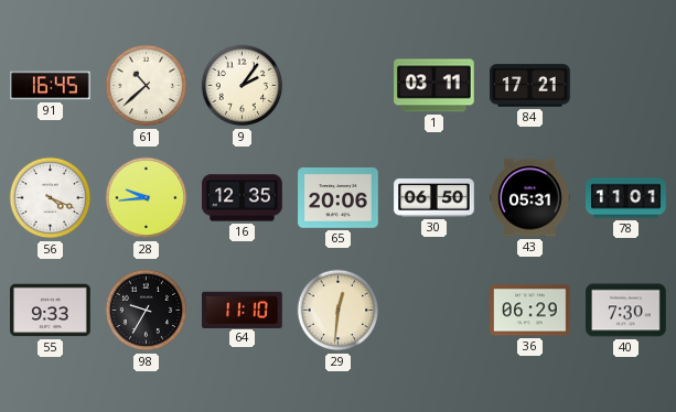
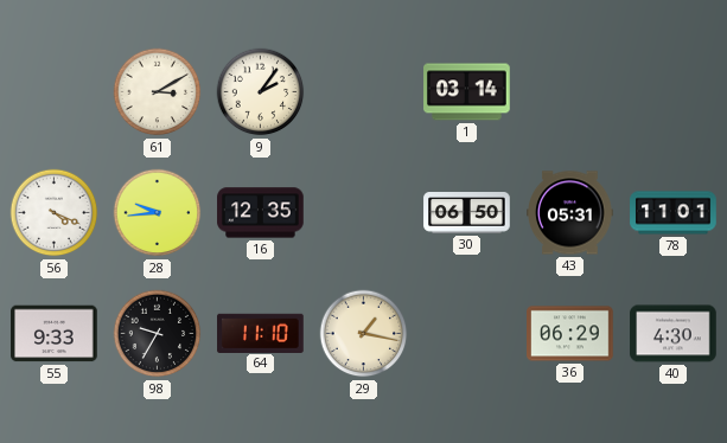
91: 16:45 -> none
61: 10:38 -> 3:10
1: 03:11 -> 03:14
84: 17:21 -> none
65: 20:06 -> none
29: 12:31 -> 1:17
40: 7:30 -> 4:30
